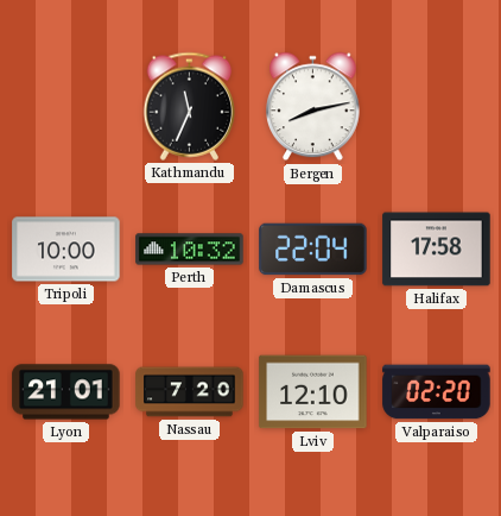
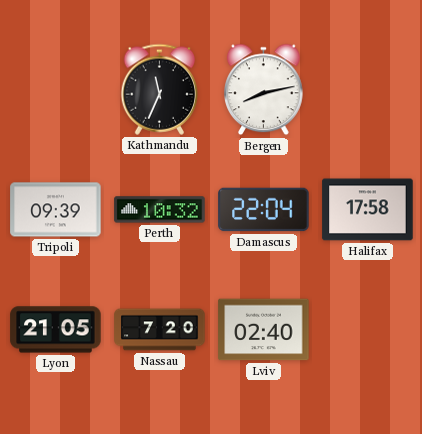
Tripoli: 10:00 -> 09:39
Lyon: 21:01 -> 21:05
Lviv: 12:10 -> 02:40
Valparaiso: 02:20 -> none
